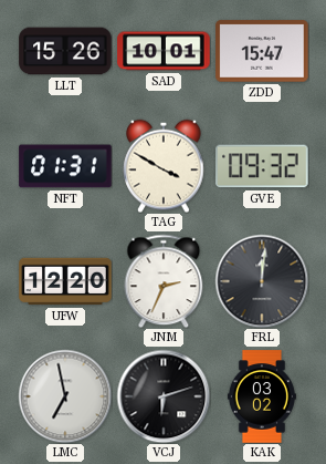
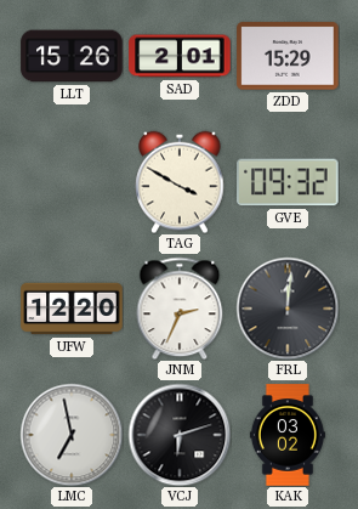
SAD: 10:01 -> 2:01
ZDD: 15:47 -> 15:29
NFT: 01:31 -> none
